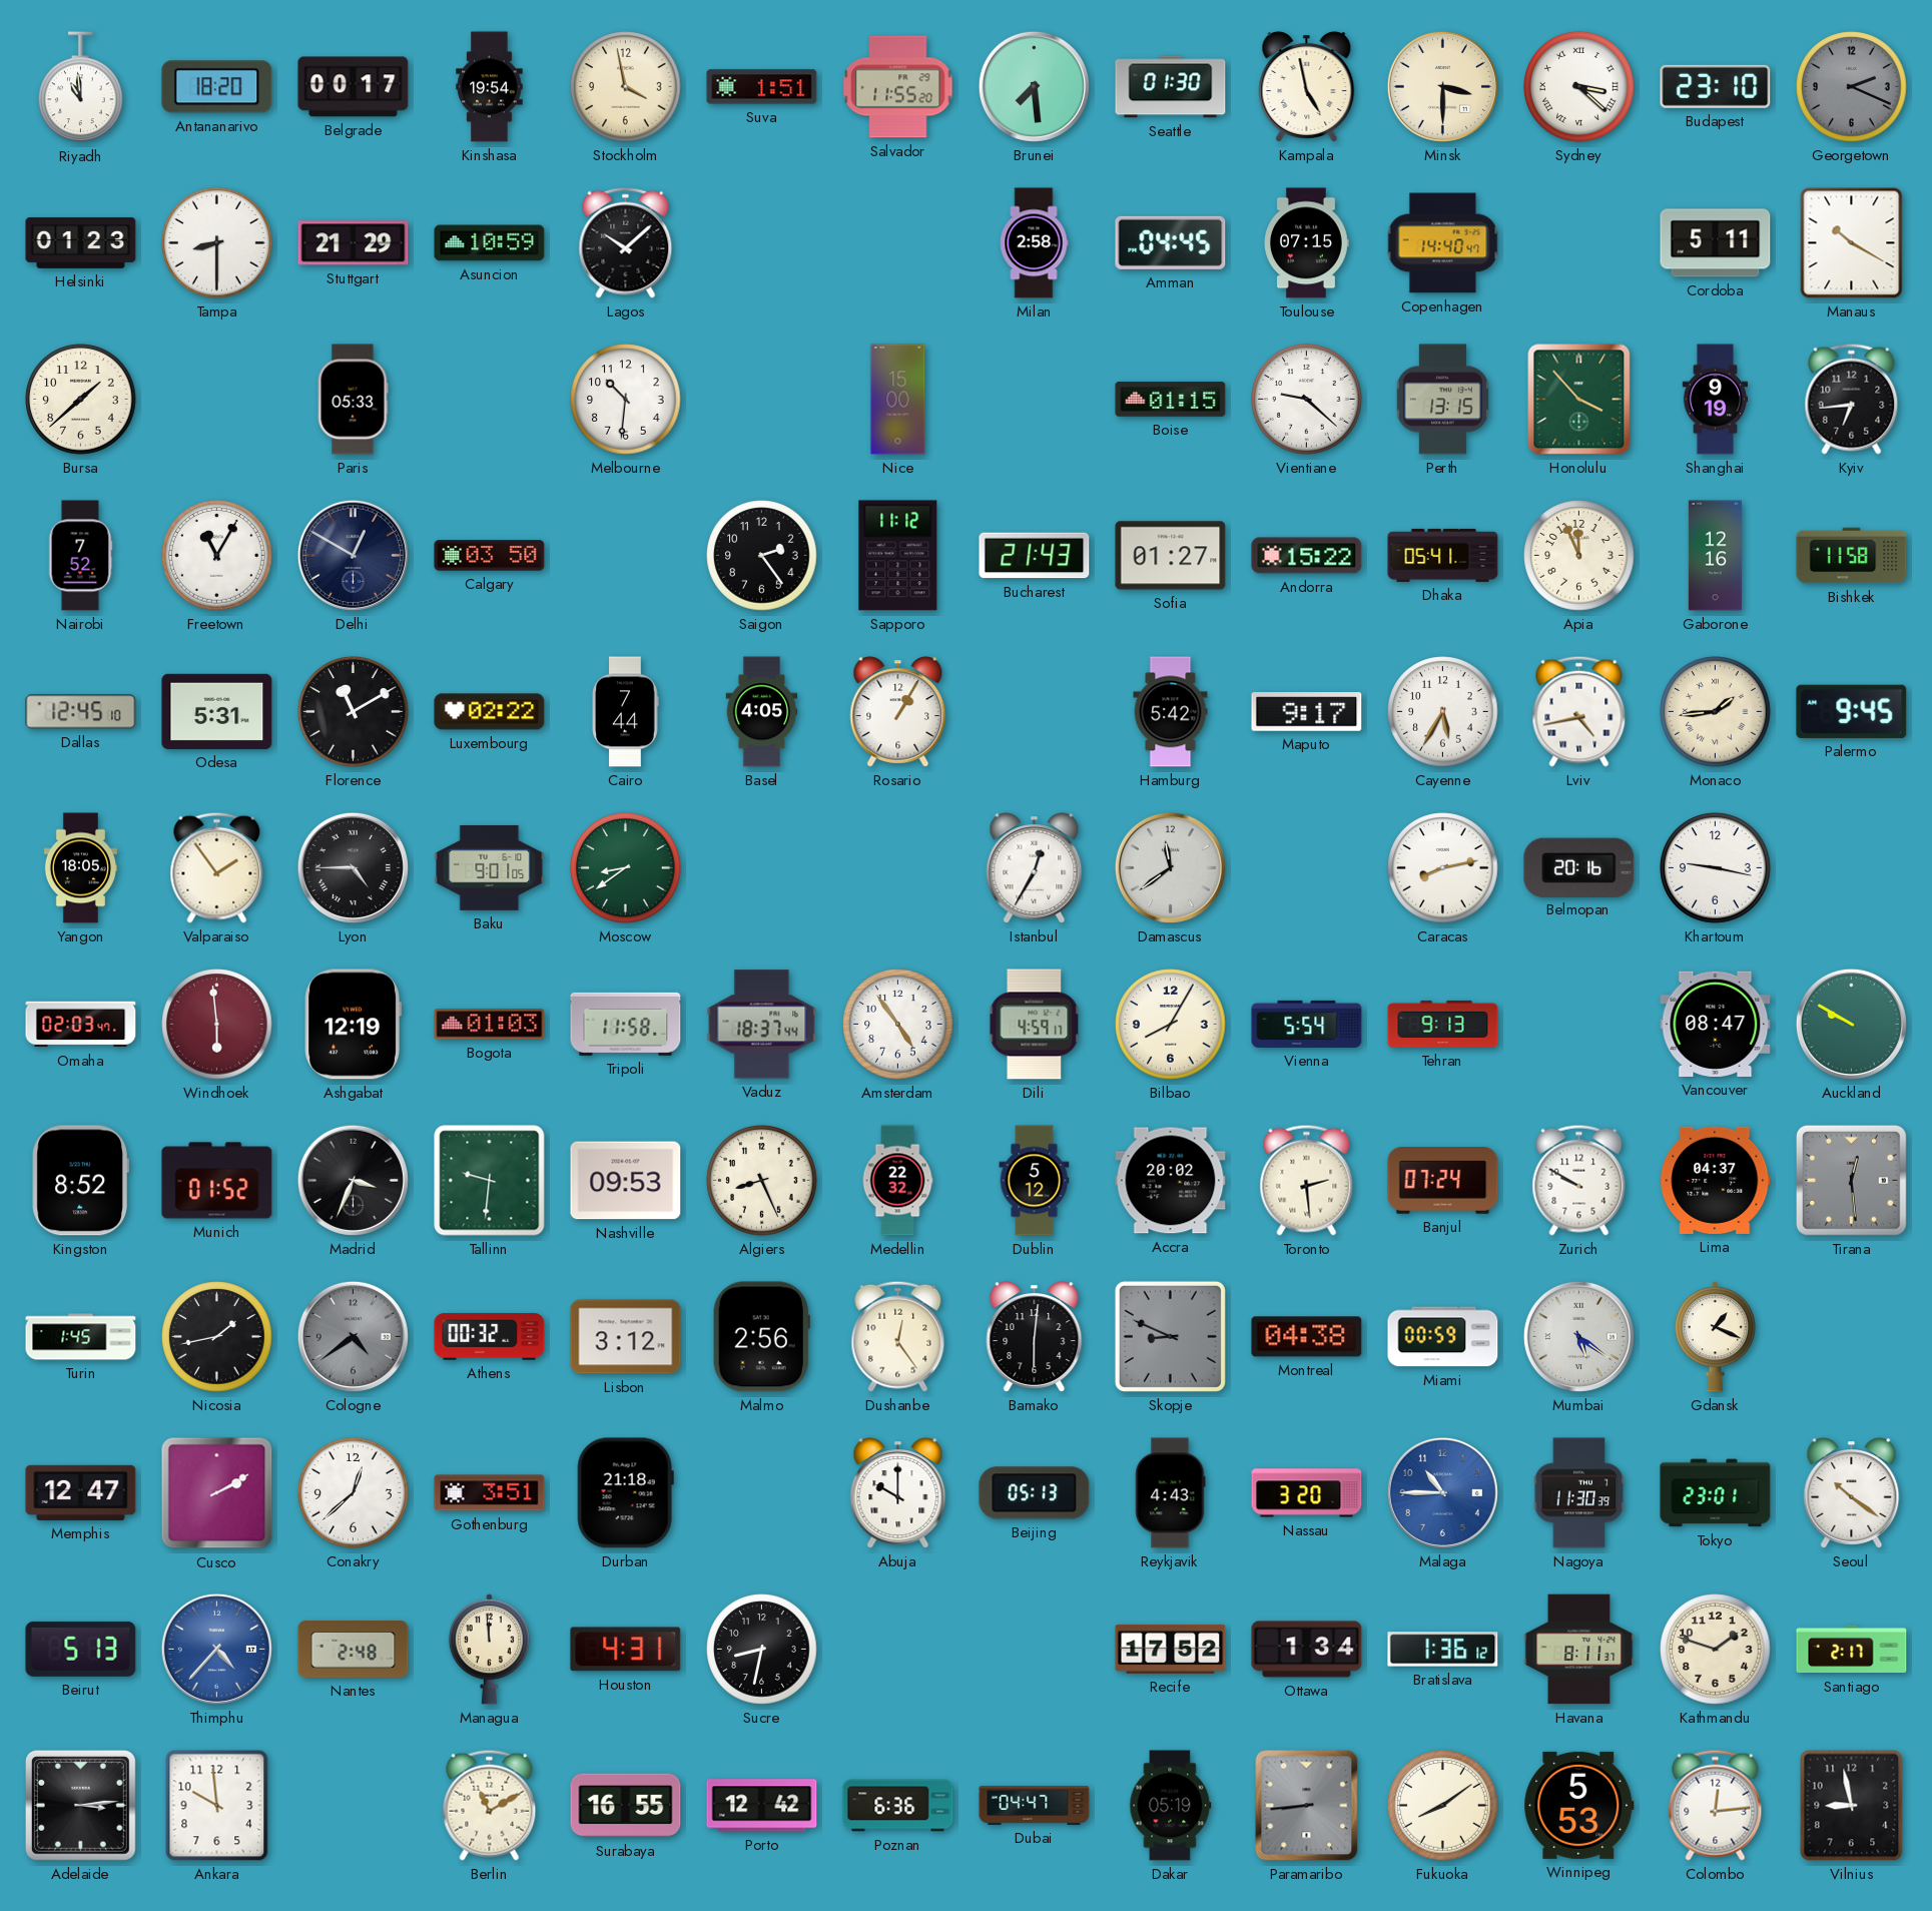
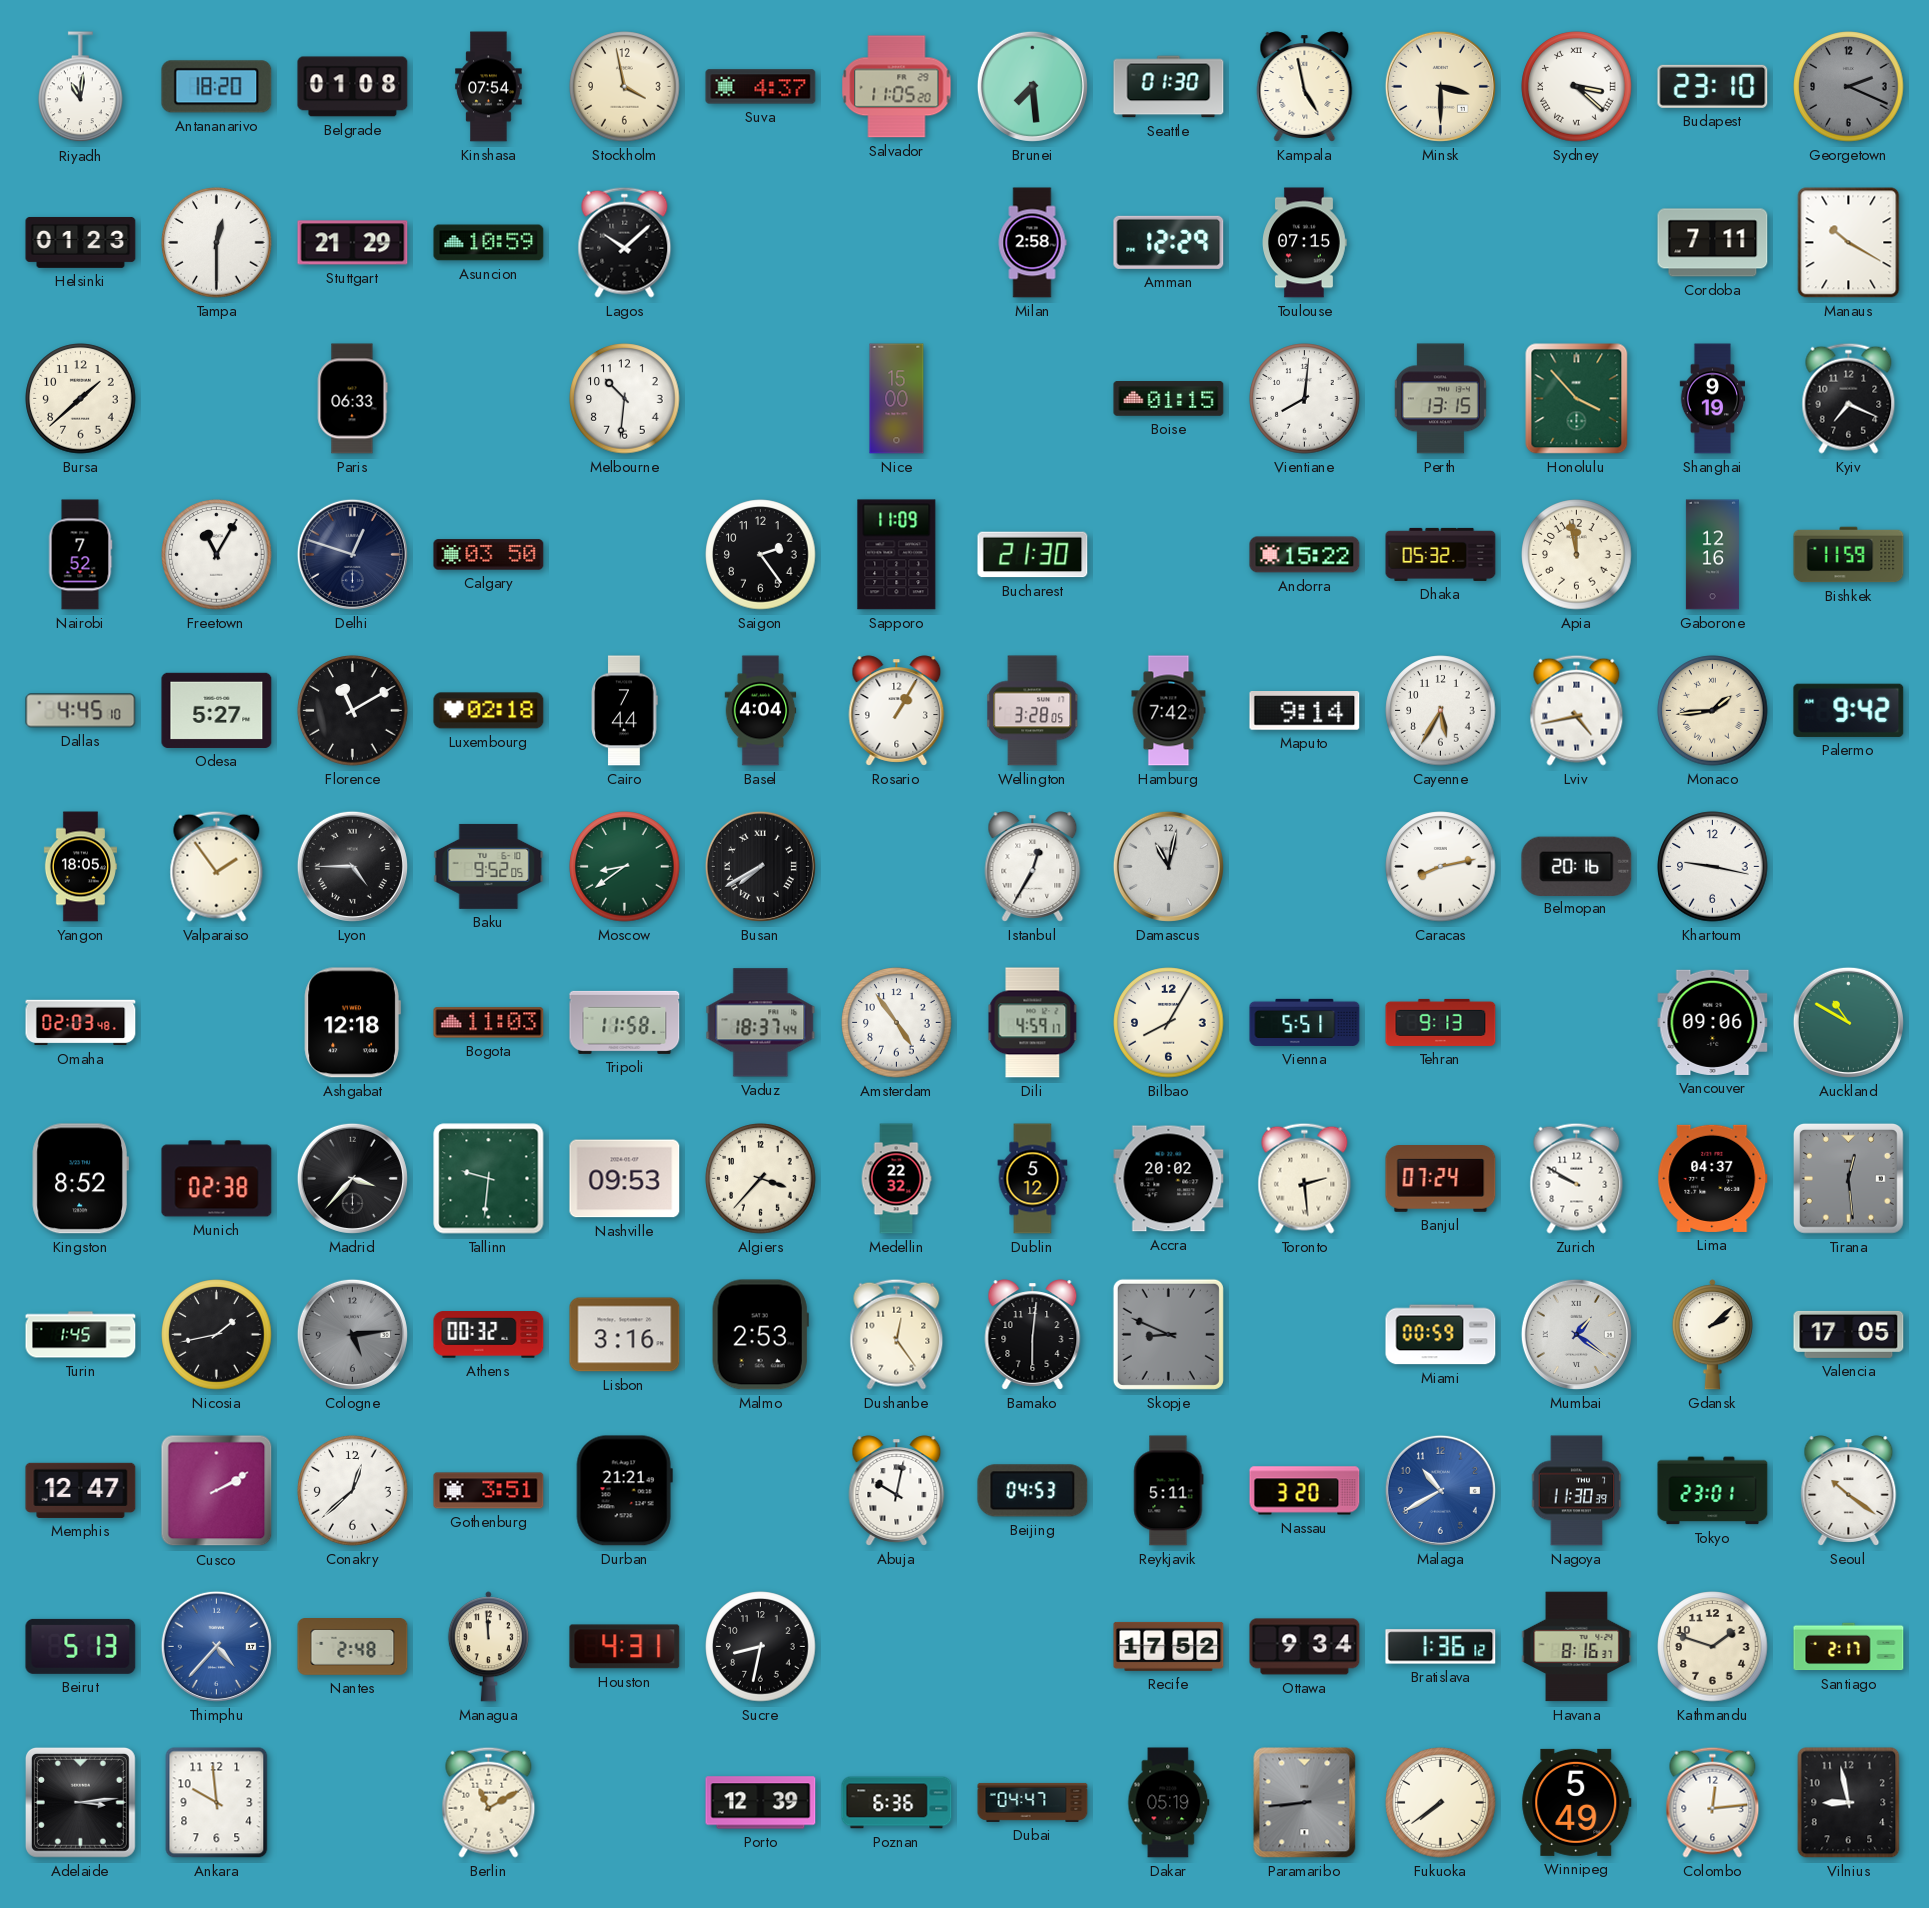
Riyadh: 10:59 -> 11:01
Belgrade: 00:17 -> 01:08
Kinshasa: 19:54 -> 07:54
Suva: 1:51 -> 4:37
Salvador: 11:55 -> 11:05
Tampa: 8:30 -> 12:30
Amman: 04:45 -> 12:29
Copenhagen: 14:40 -> none
Cordoba: 5:11 -> 7:11
Paris: 05:33 -> 06:33
Vientiane: 9:22 -> 8:01
Kyiv: 6:44 -> 7:19
Delhi: 12:50 -> 12:48
Sapporo: 11:12 -> 11:09
Bucharest: 21:43 -> 21:30
Sofia: 01:27 -> none
Dhaka: 05:41 -> 05:32
Apia: 11:56 -> 11:58
Bishkek: 11:58 -> 11:59
Dallas: 12:45 -> 4:45
Odesa: 5:31 -> 5:27
Luxembourg: 02:22 -> 02:18
Basel: 4:05 -> 4:04
Wellington: none -> 3:28
Hamburg: 5:42 -> 7:42
Maputo: 9:17 -> 9:14
Palermo: 9:45 -> 9:42
Baku: 9:01 -> 9:52
Busan: none -> 7:40
Damascus: 11:39 -> 11:02
Omaha: 02:03:47 -> 02:03:48
Windhoek: 5:59 -> none
Ashgabat: 12:19 -> 12:18
Bogota: 01:03 -> 11:03
Vienna: 5:54 -> 5:51
Vancouver: 08:47 -> 09:06
Auckland: 9:50 -> 10:50
Munich: 01:52 -> 02:38
Madrid: 3:34 -> 3:37
Algiers: 8:26 -> 3:37
Cologne: 4:39 -> 5:14
Lisbon: 3:12 -> 3:16
Malmo: 2:56 -> 2:53
Montreal: 04:38 -> none
Mumbai: 5:21 -> 1:21
Gdansk: 1:19 -> 2:08
Valencia: none -> 17:05
Durban: 21:18 -> 21:21
Abuja: 10:00 -> 10:02
Beijing: 05:13 -> 04:53
Reykjavik: 4:43 -> 5:11
Malaga: 10:45 -> 10:40
Ottawa: 1:34 -> 9:34
Havana: 8:11 -> 8:16
Surabaya: 16:55 -> none
Porto: 12:42 -> 12:39
Fukuoka: 8:09 -> 7:39
Winnipeg: 5:53 -> 5:49
